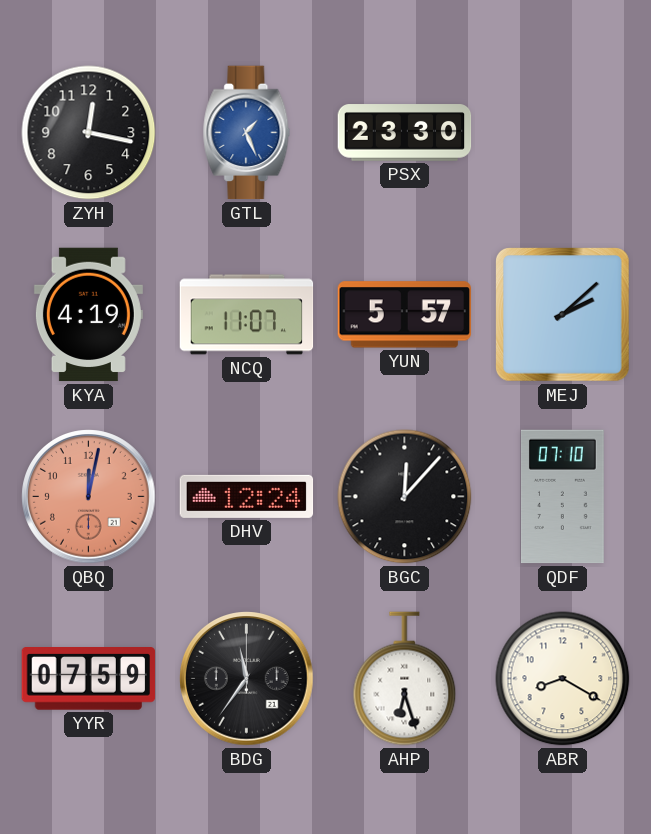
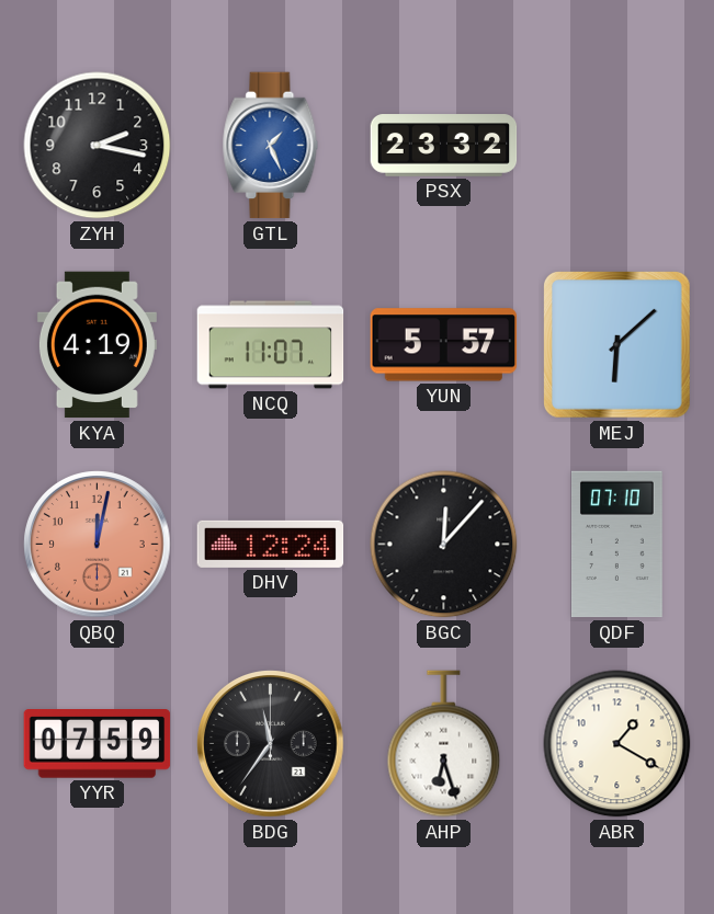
ZYH: 12:17 -> 2:17
PSX: 23:30 -> 23:32
MEJ: 2:08 -> 6:08
ABR: 8:20 -> 1:20
